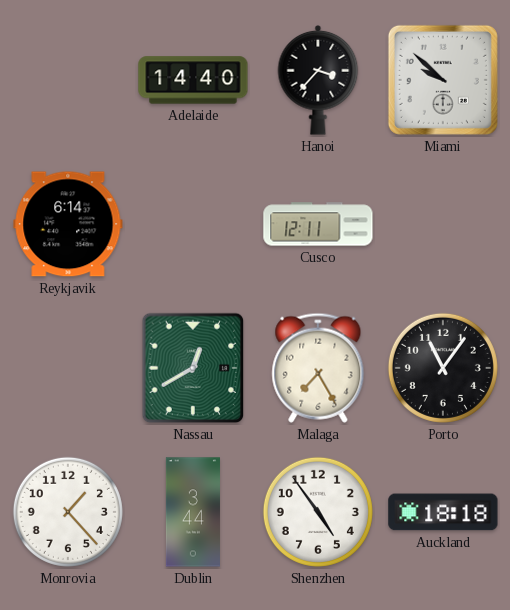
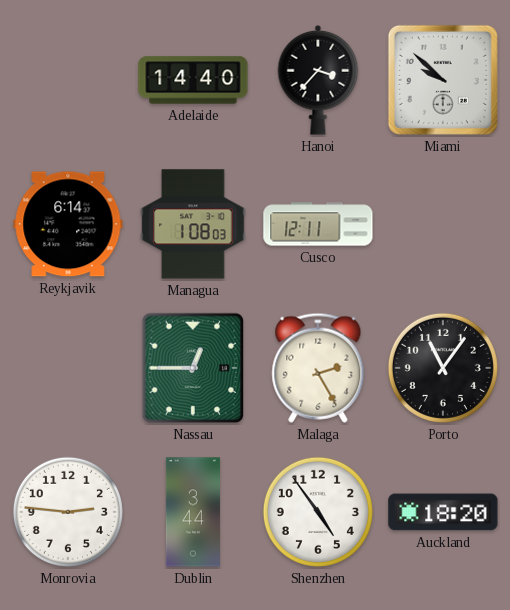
Managua: none -> 1:08
Nassau: 12:40 -> 12:45
Malaga: 7:25 -> 2:25
Monrovia: 1:23 -> 2:46
Auckland: 18:18 -> 18:20
